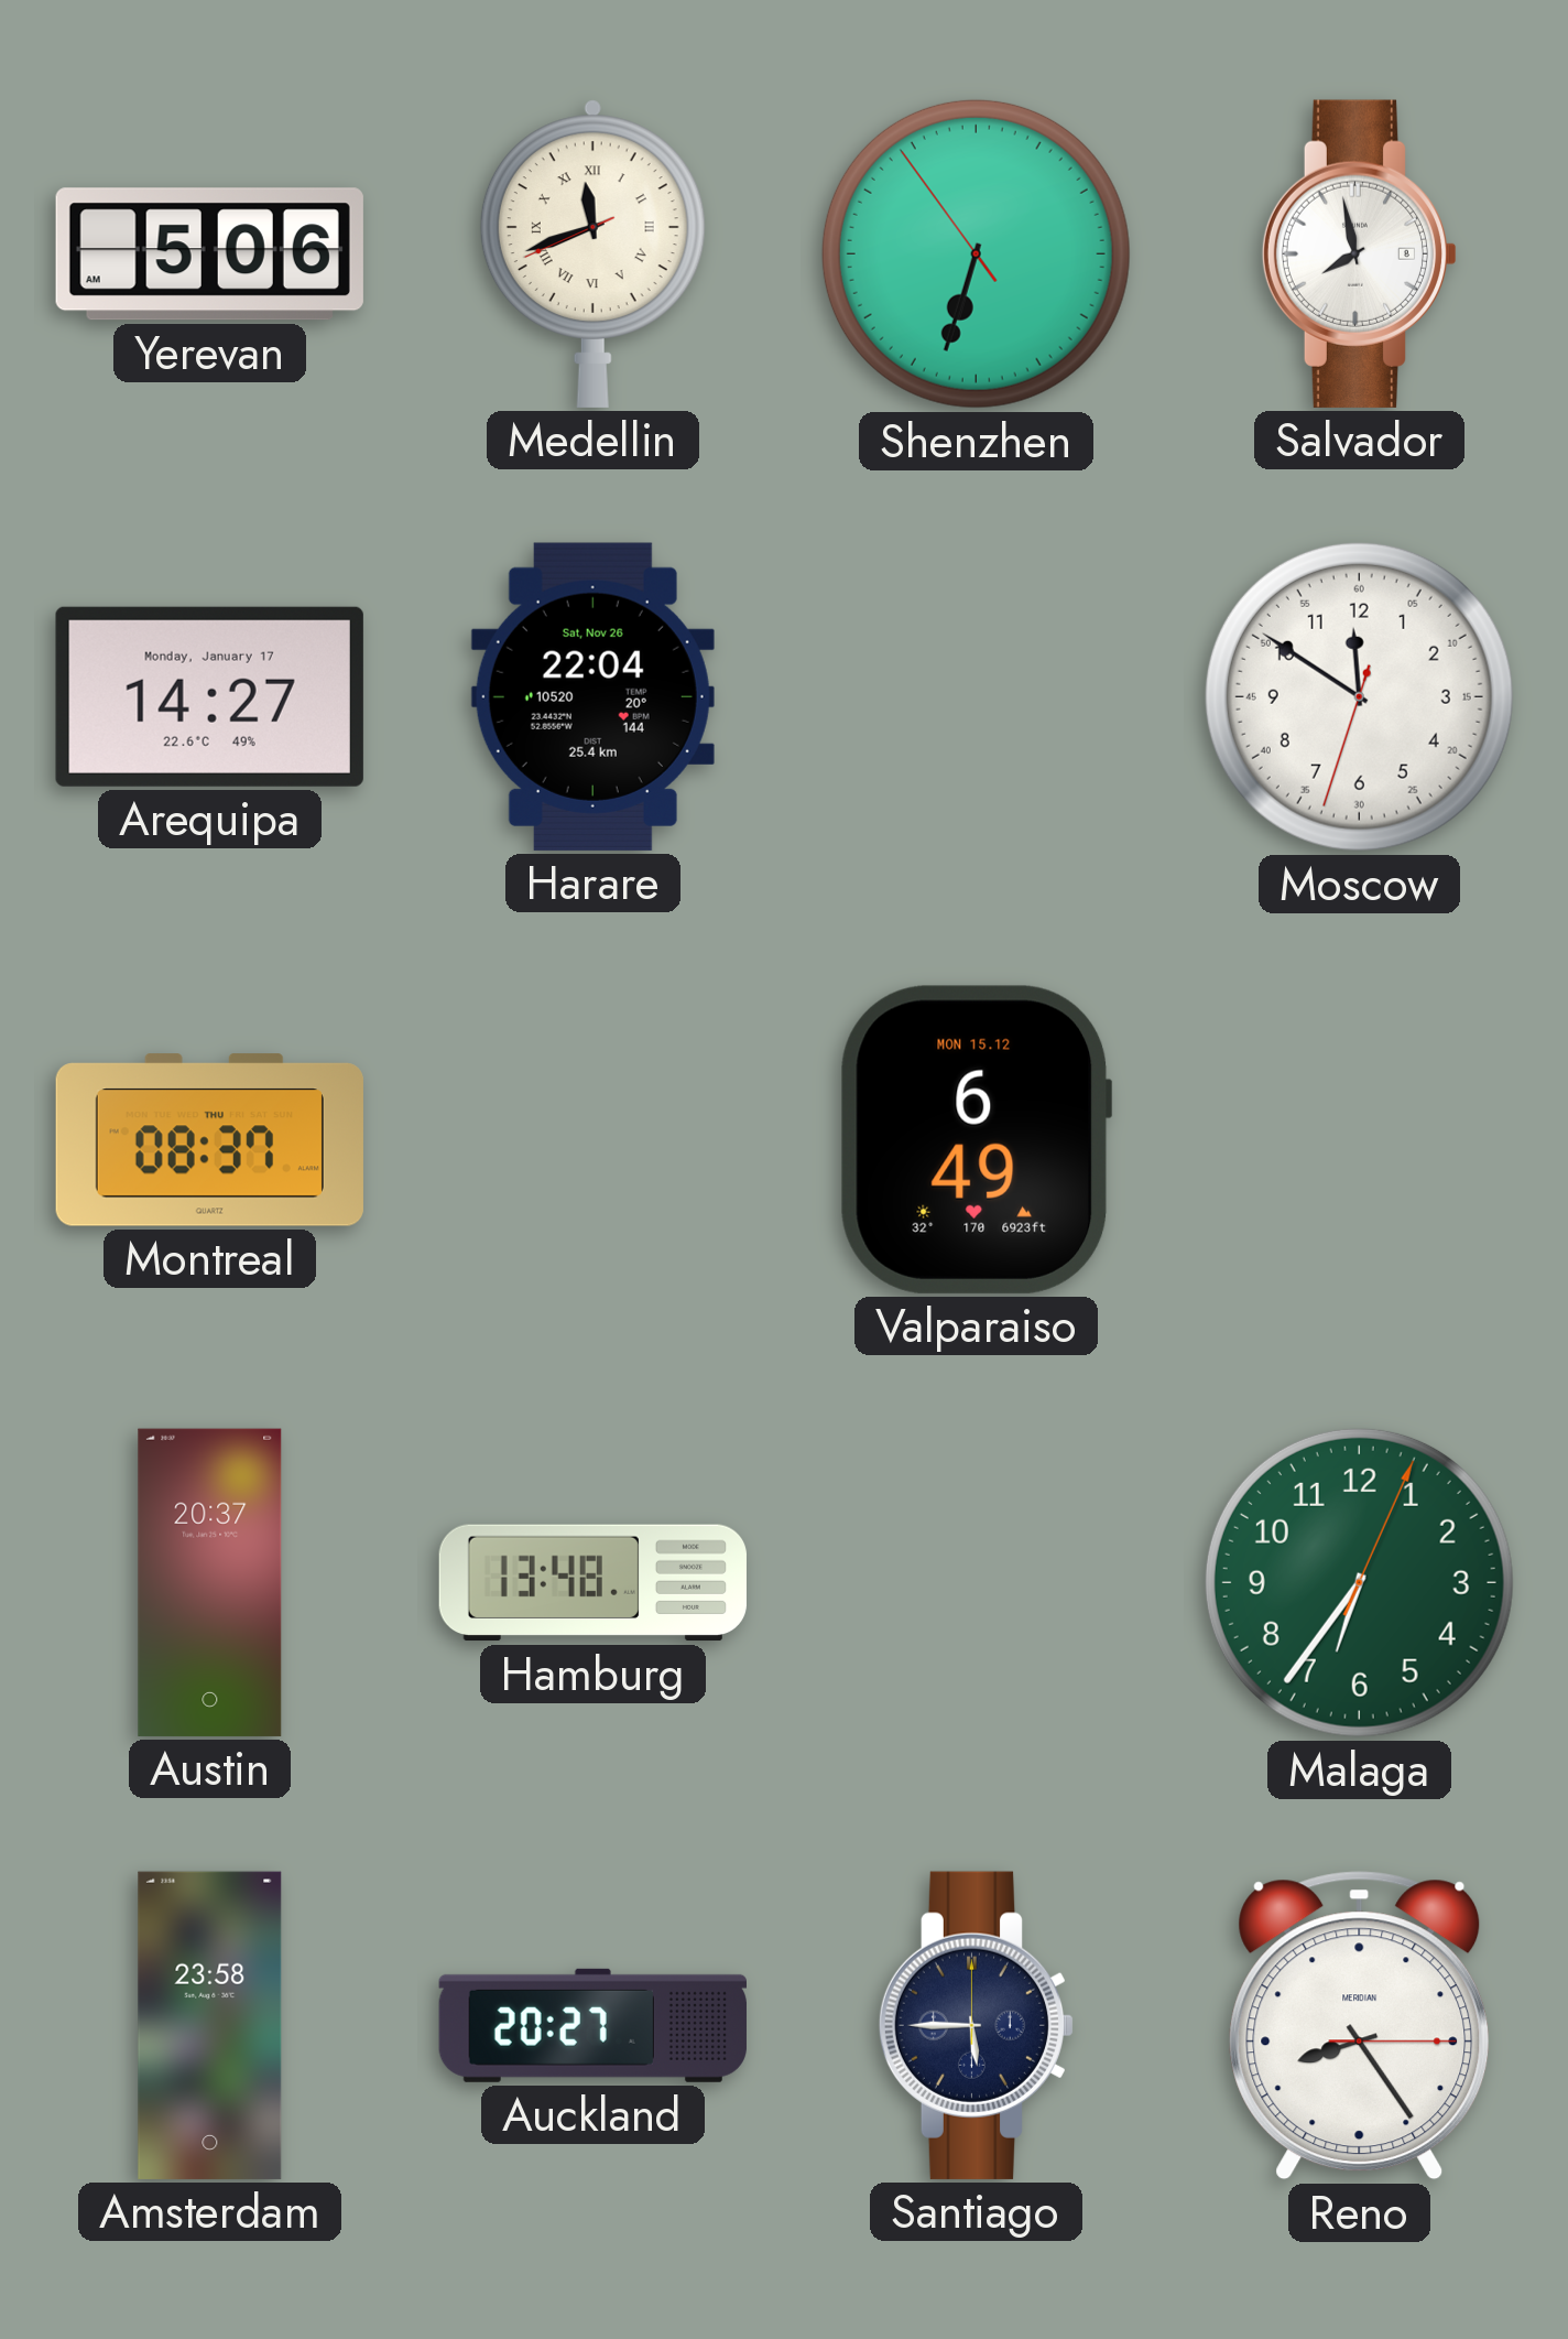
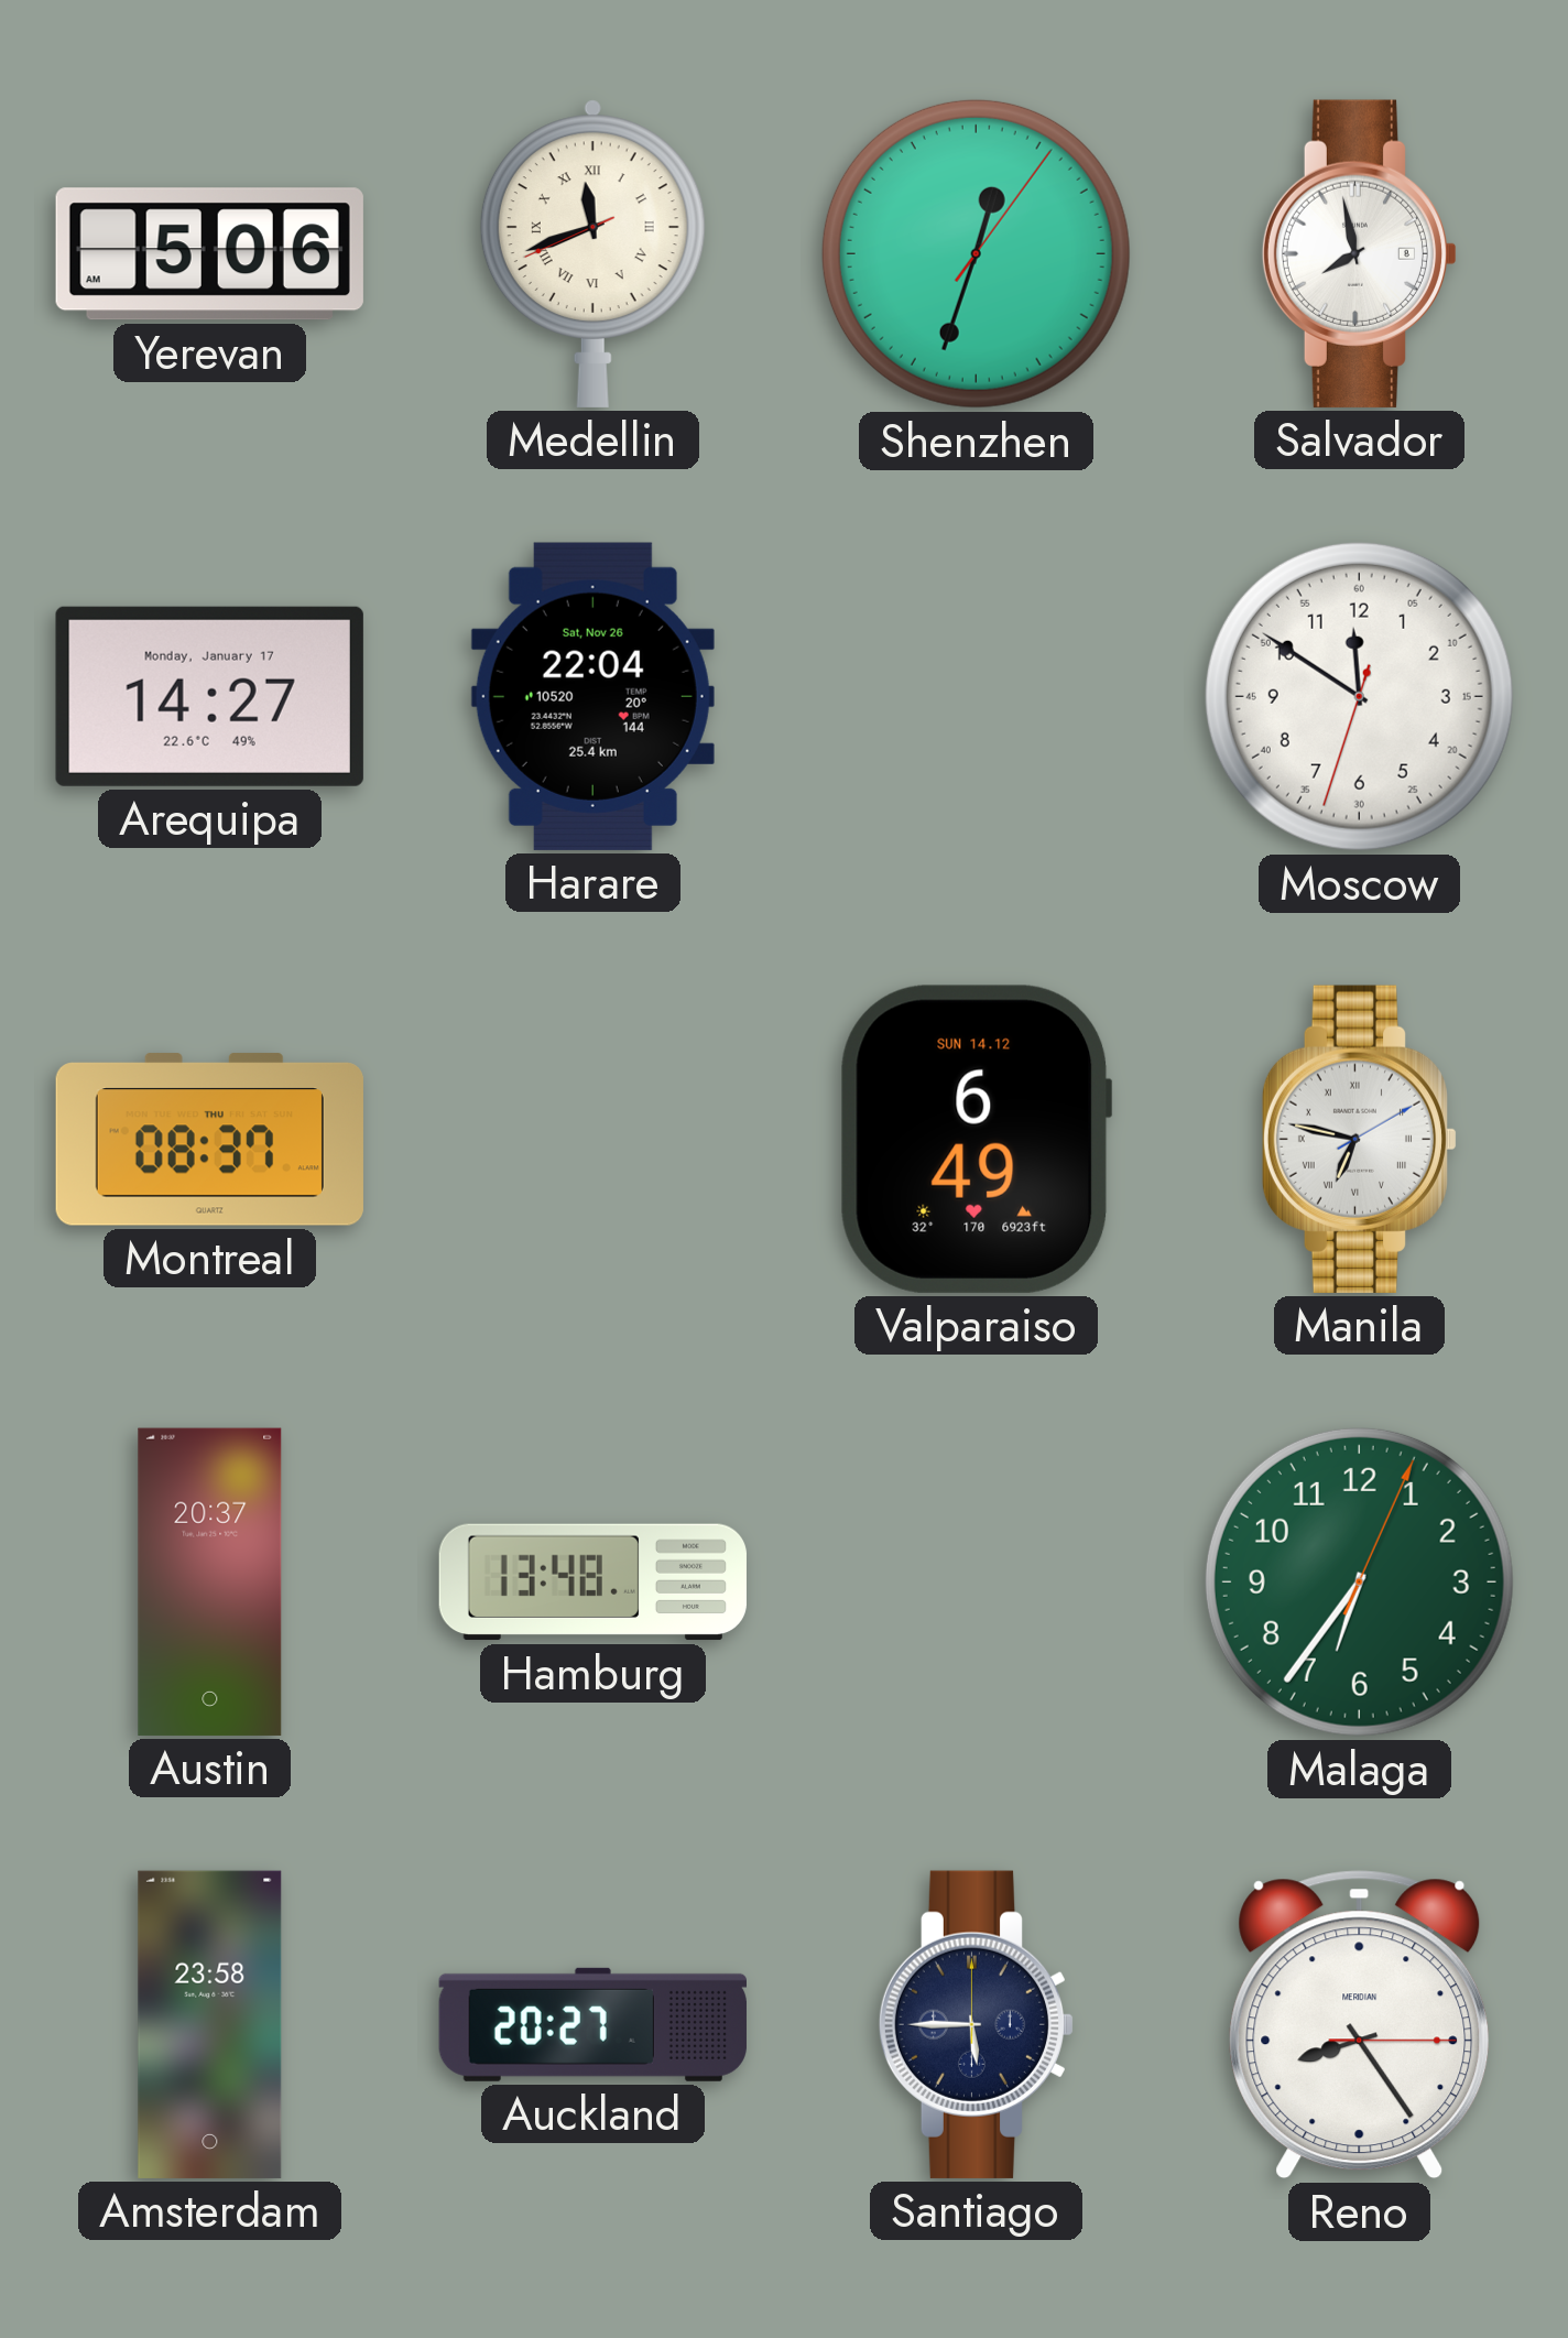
Shenzhen: 6:32 -> 12:33
Valparaiso date: MON 15.12 -> SUN 14.12
Manila: none -> 6:47
